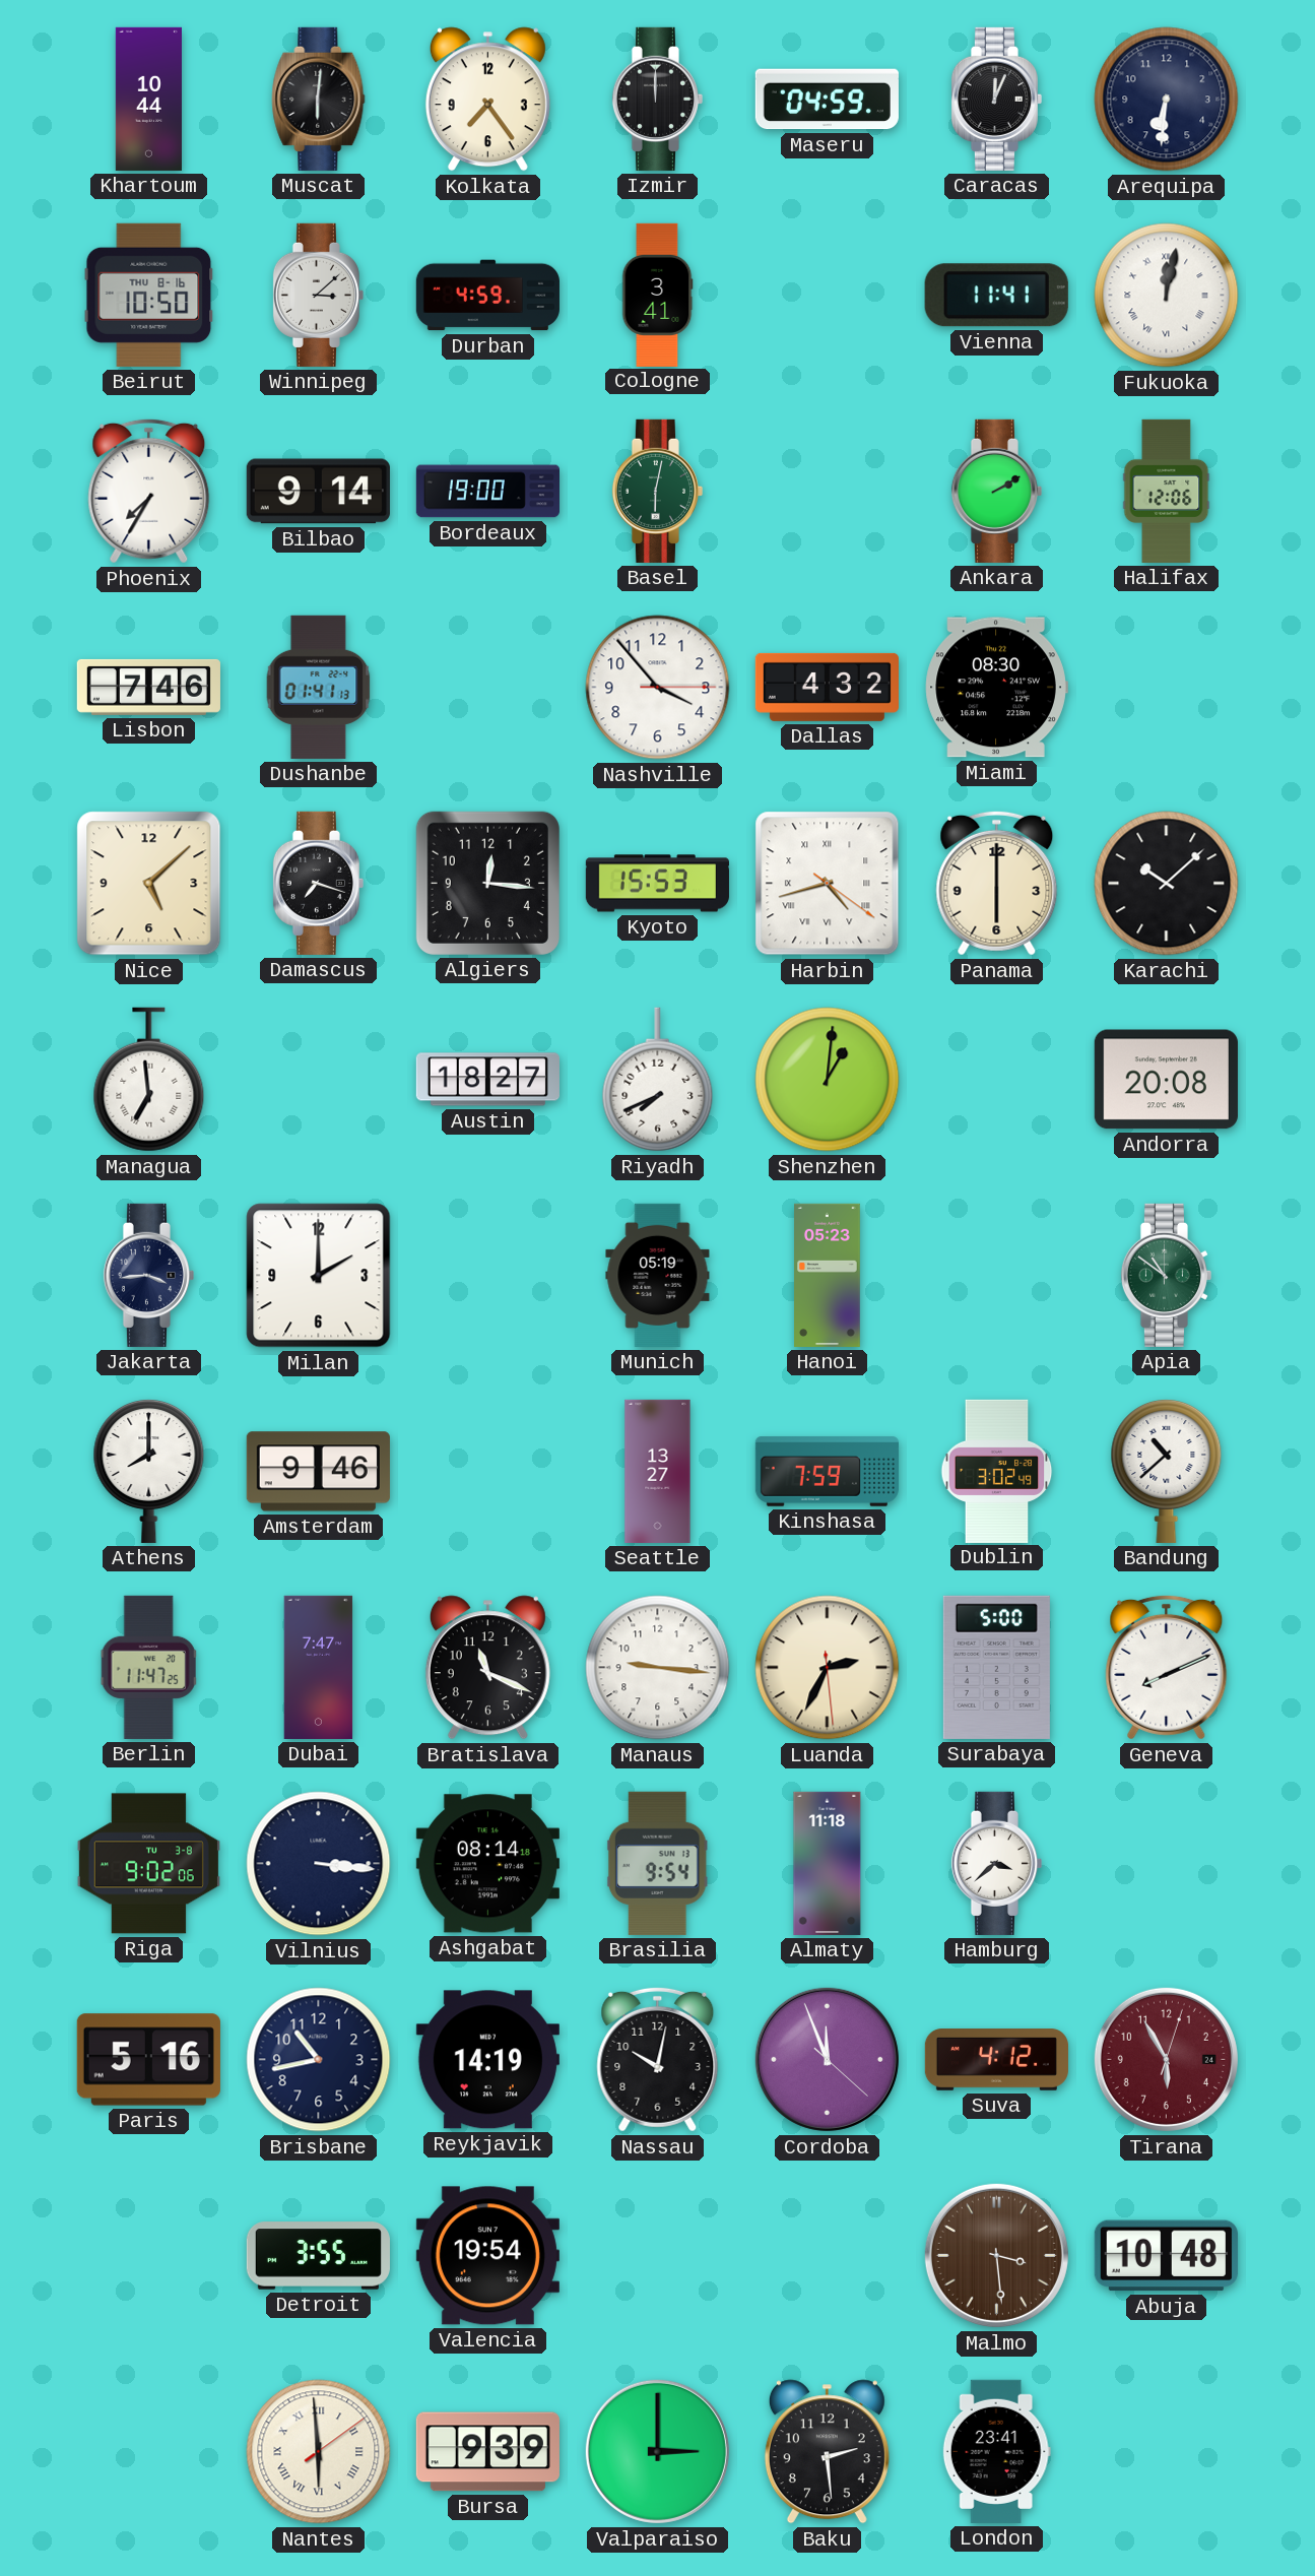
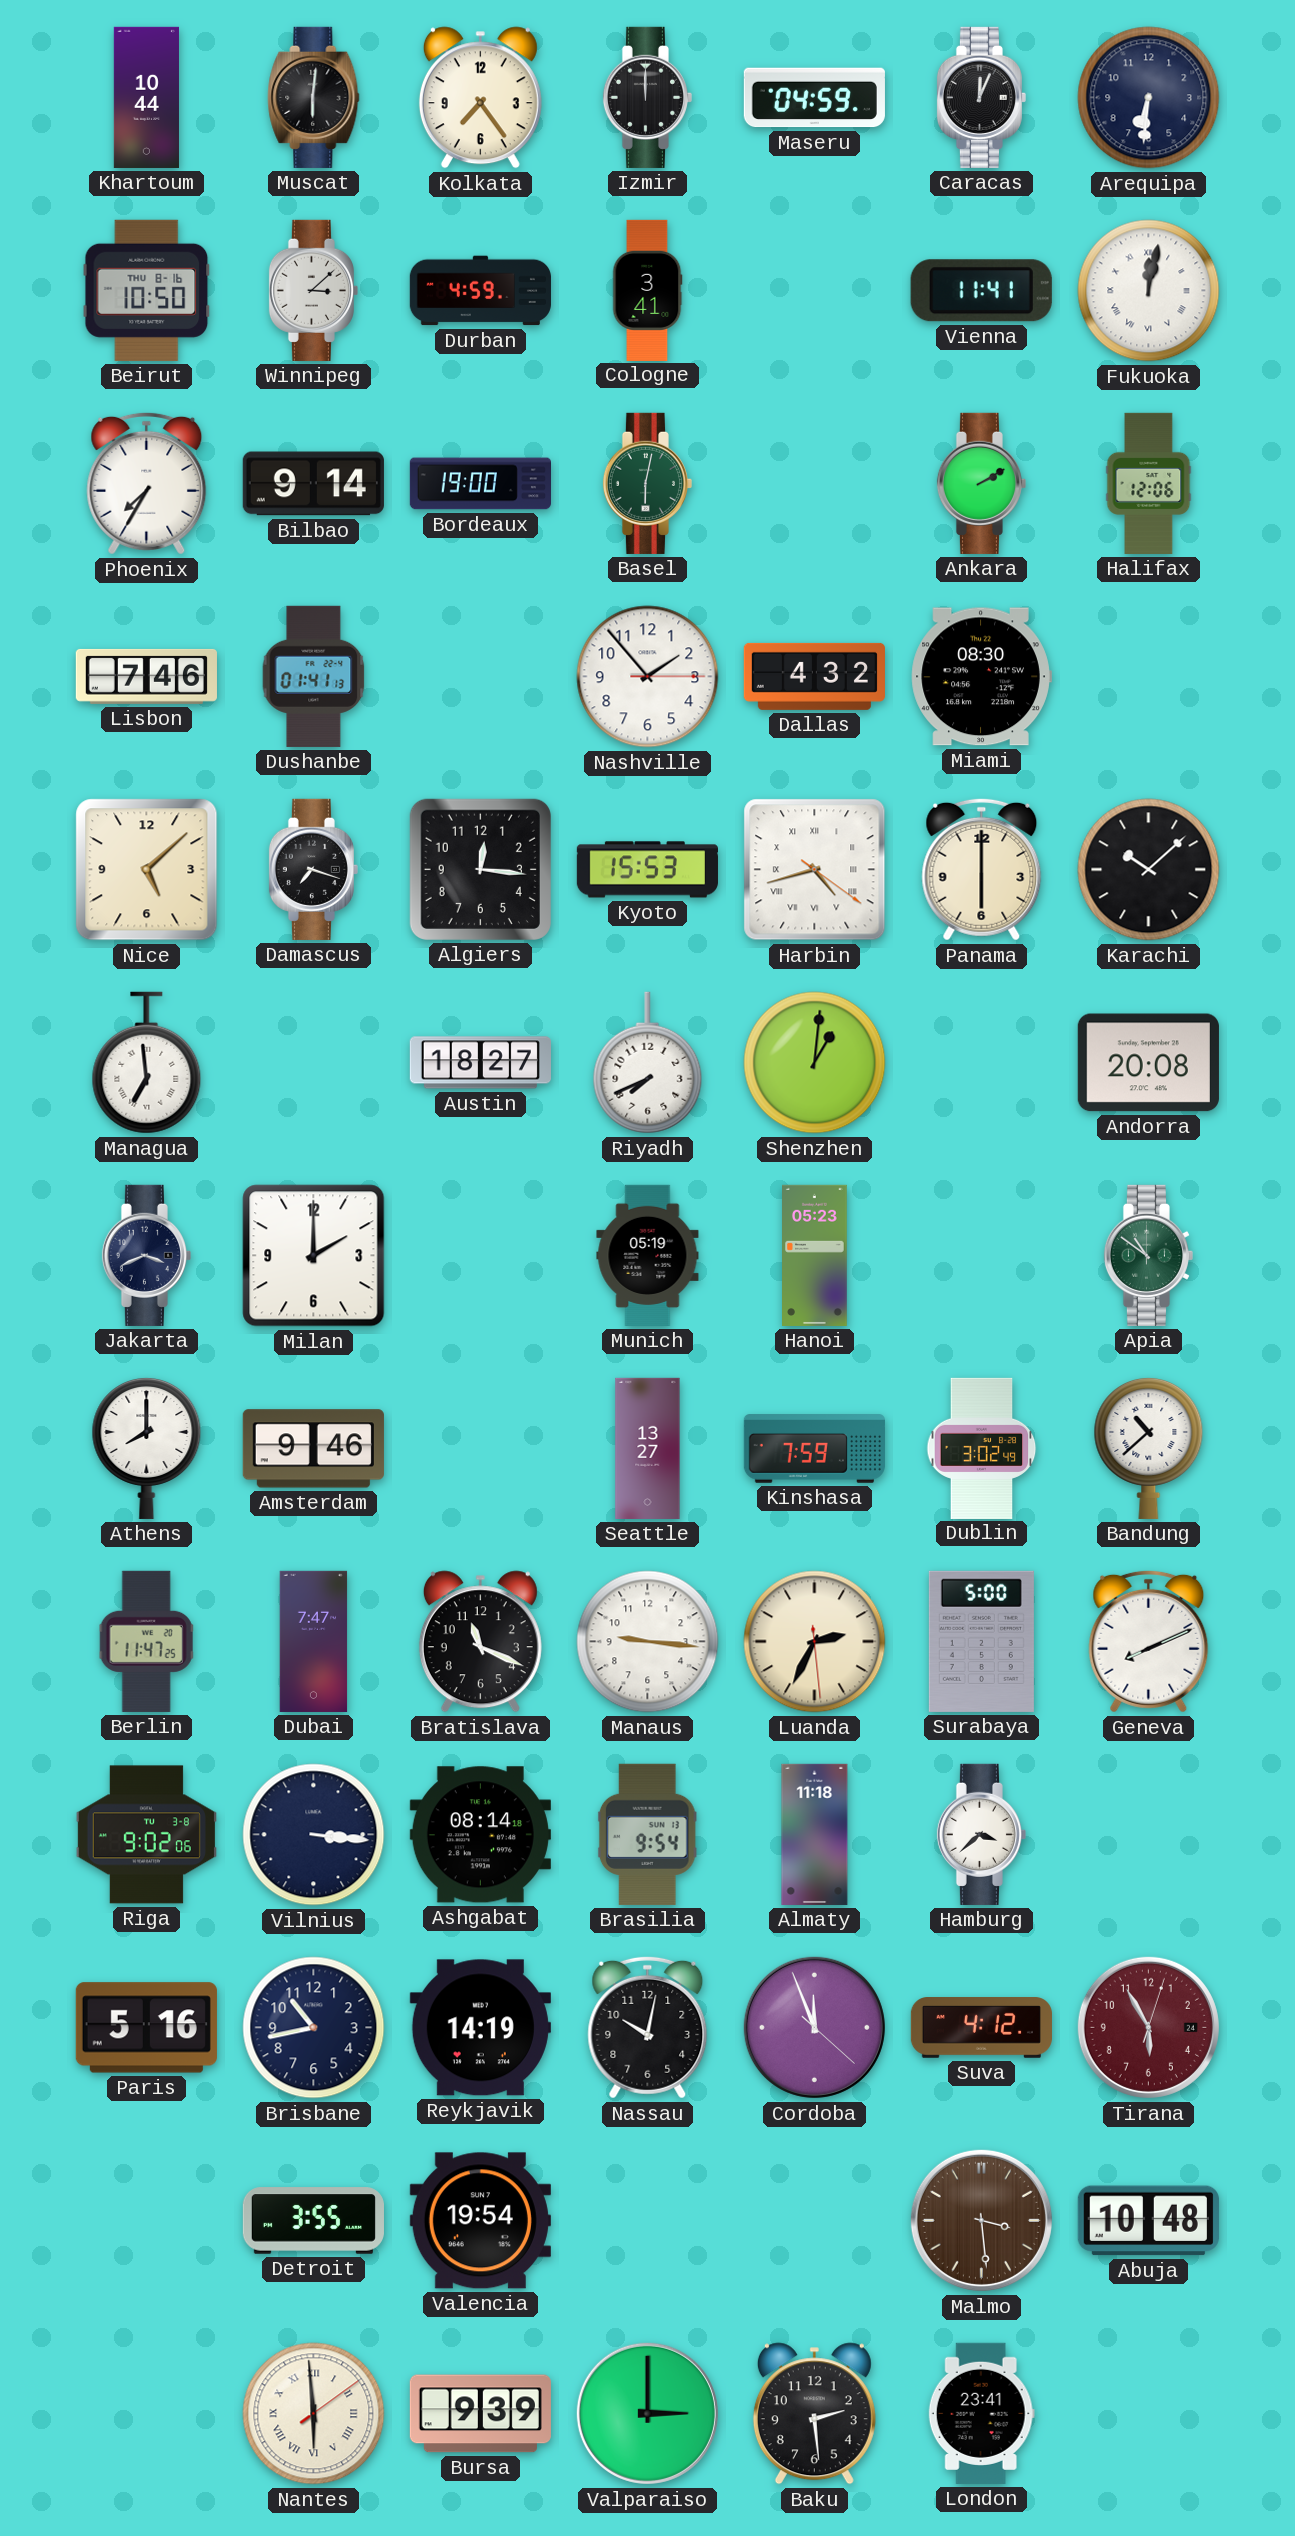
Nashville: 3:53 -> 1:53
Jakarta: 3:44 -> 3:41
